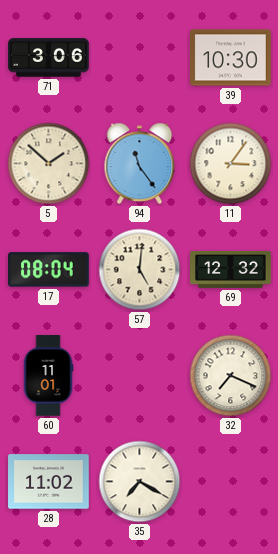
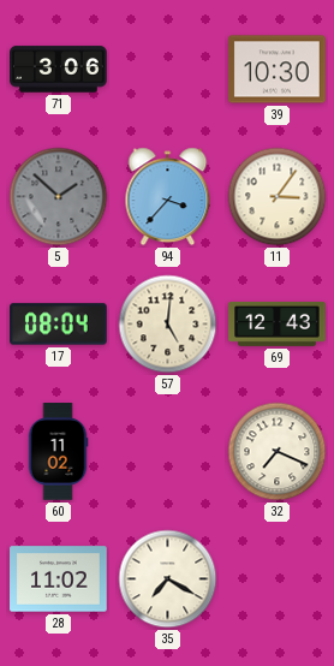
5 dial: cream -> grey
94: 11:24 -> 3:37
69: 12:32 -> 12:43
60: 11:01 -> 11:02
